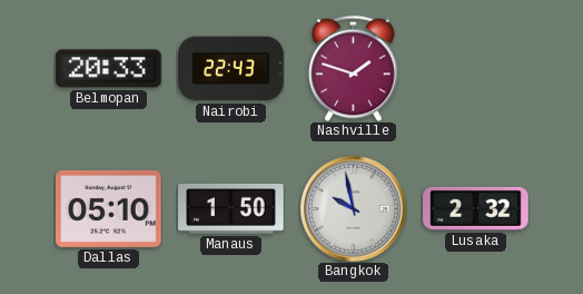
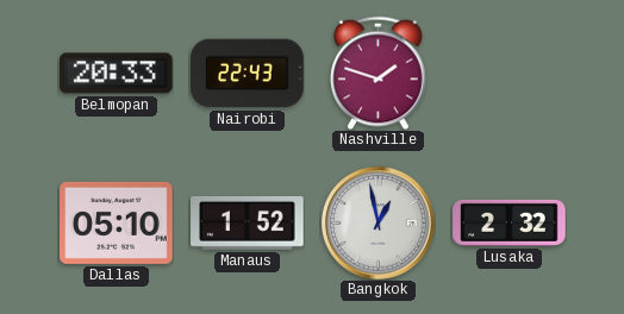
Manaus: 1:50 -> 1:52
Bangkok: 9:58 -> 12:58
